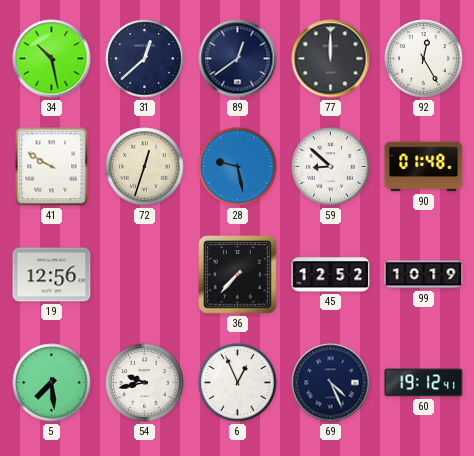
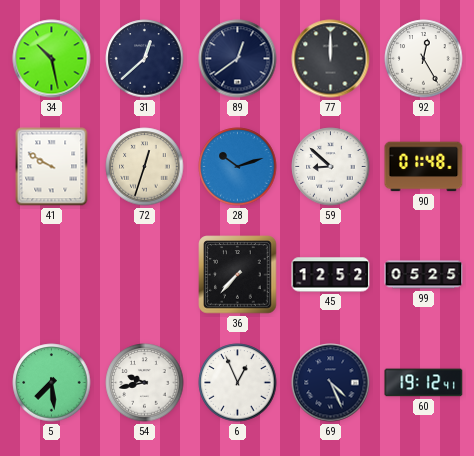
28: 9:28 -> 10:12
19: 12:56 -> none
99: 10:19 -> 05:25
